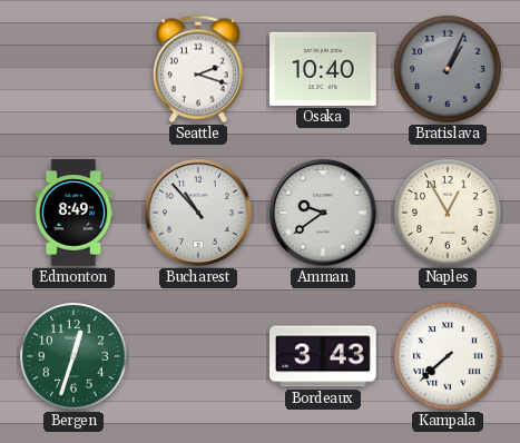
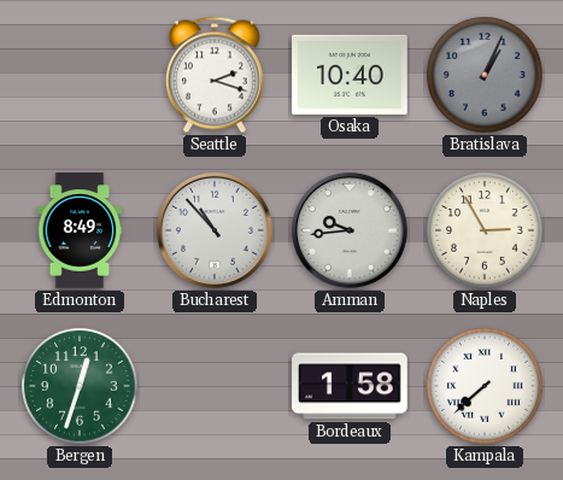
Amman: 9:39 -> 9:44
Naples: 12:55 -> 2:55
Bordeaux: 3:43 -> 1:58
